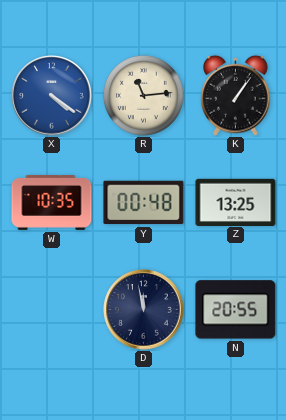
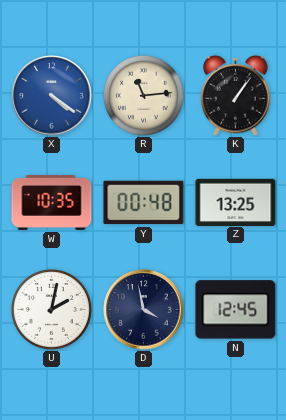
U: none -> 2:02
D: 11:58 -> 3:58
N: 20:55 -> 12:45
